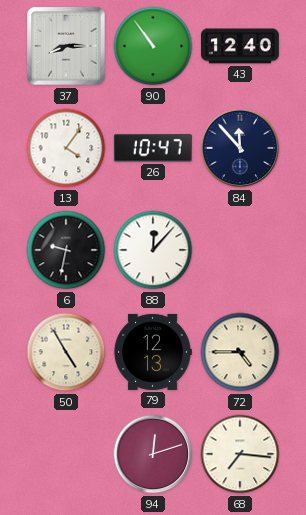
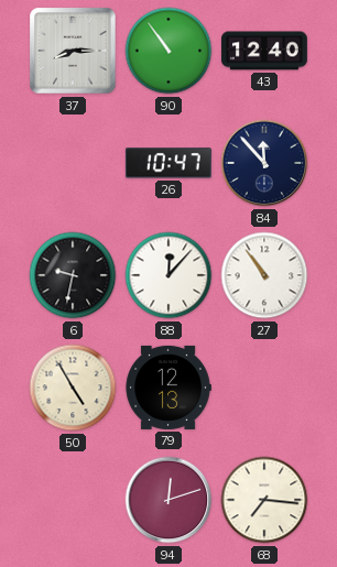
13: 4:06 -> none
27: none -> 10:54
72: 4:45 -> none
